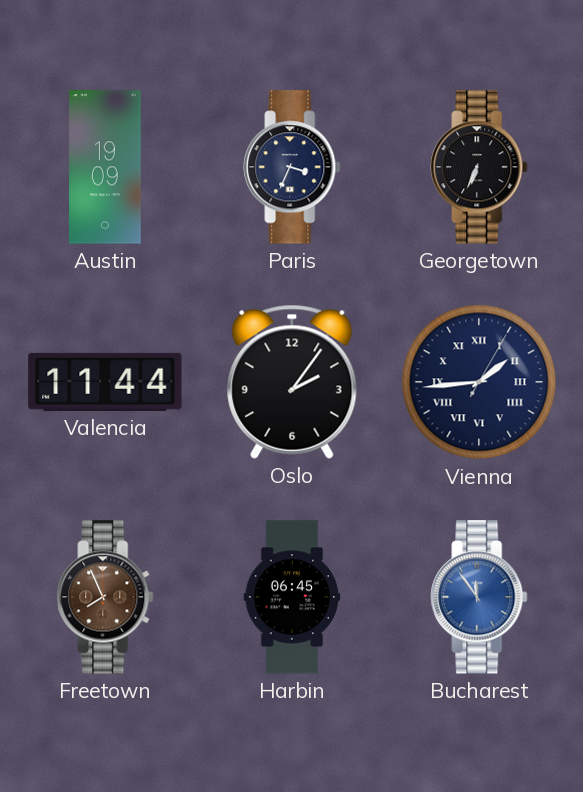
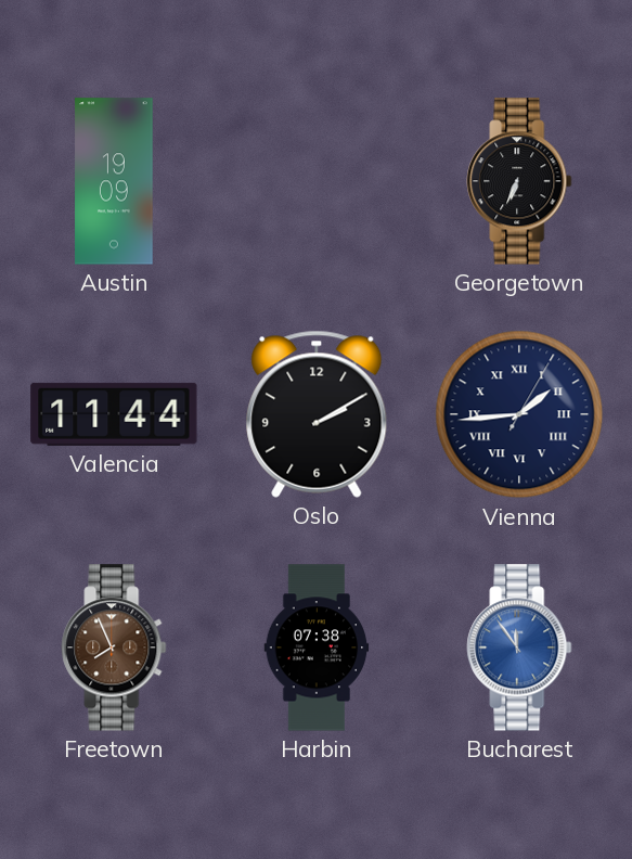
Paris: 3:34 -> none
Oslo: 2:06 -> 2:10
Harbin: 06:45 -> 07:38
